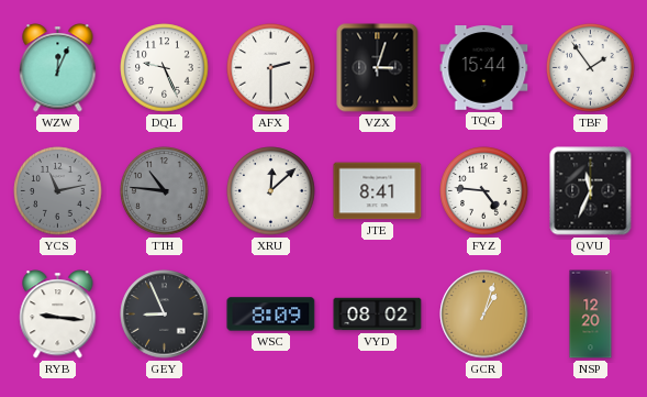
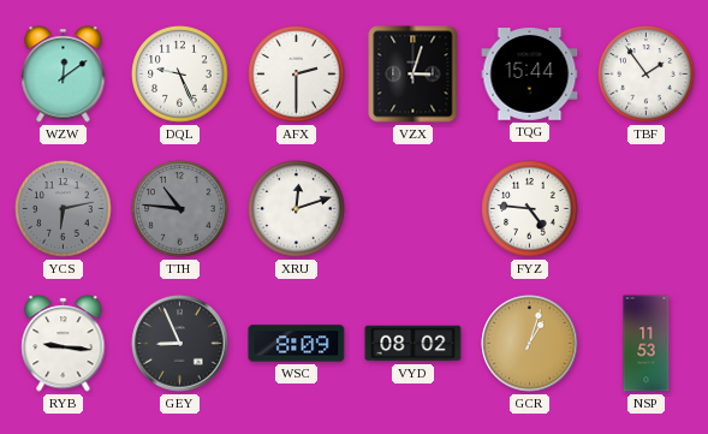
WZW: 12:04 -> 12:09
YCS: 11:13 -> 6:13
XRU: 12:08 -> 12:12
JTE: 8:41 -> none
QVU: 11:34 -> none
NSP: 12:20 -> 11:53
